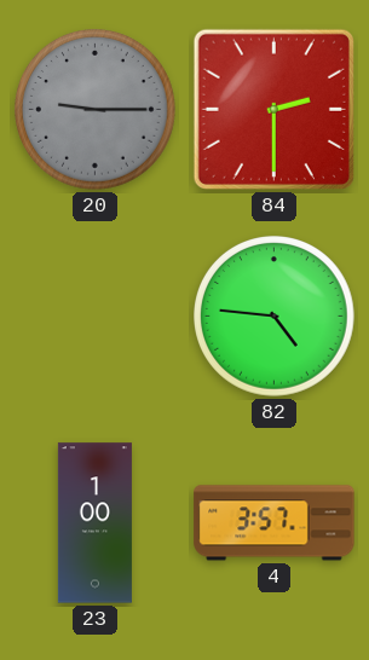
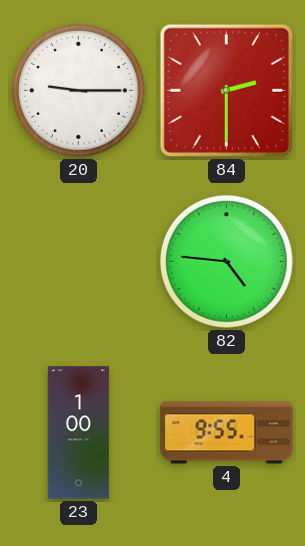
20 dial: grey -> white
4: 3:57 -> 9:55
